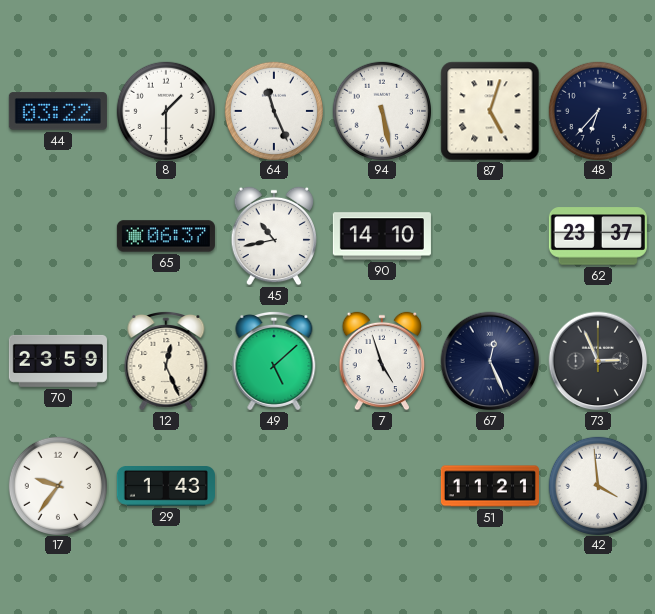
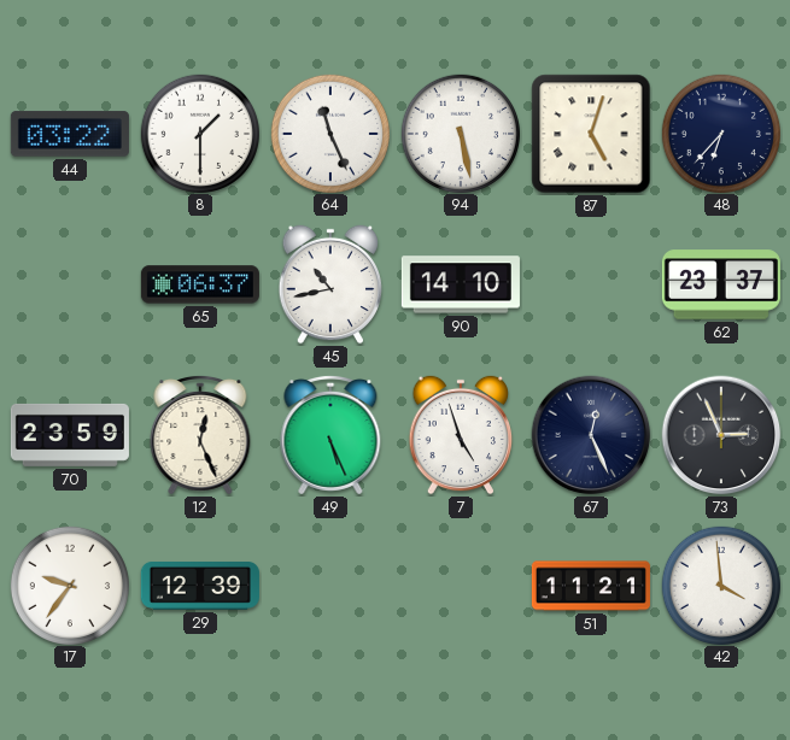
49: 5:08 -> 5:26
29: 1:43 -> 12:39
